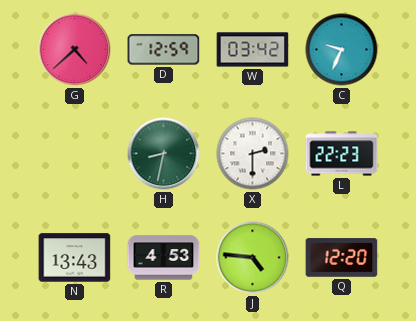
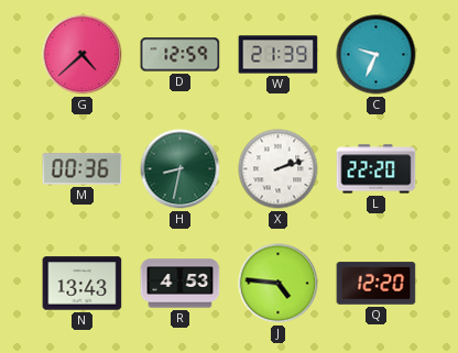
W: 03:42 -> 21:39
M: none -> 00:36
X: 2:30 -> 2:12
L: 22:23 -> 22:20
